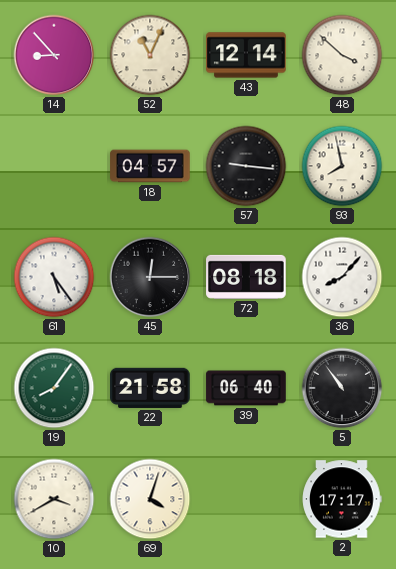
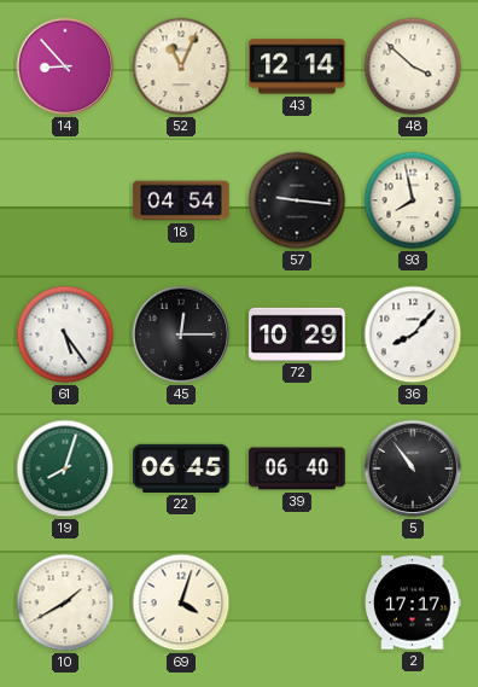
18: 04:57 -> 04:54
72: 08:18 -> 10:29
19: 8:06 -> 8:03
22: 21:58 -> 06:45
10: 3:40 -> 1:40
